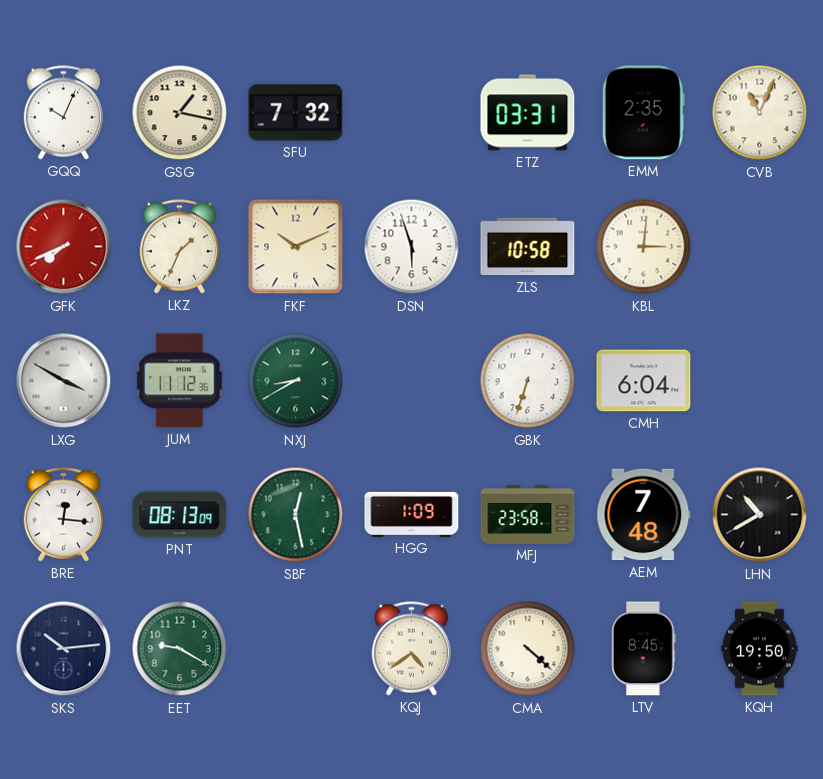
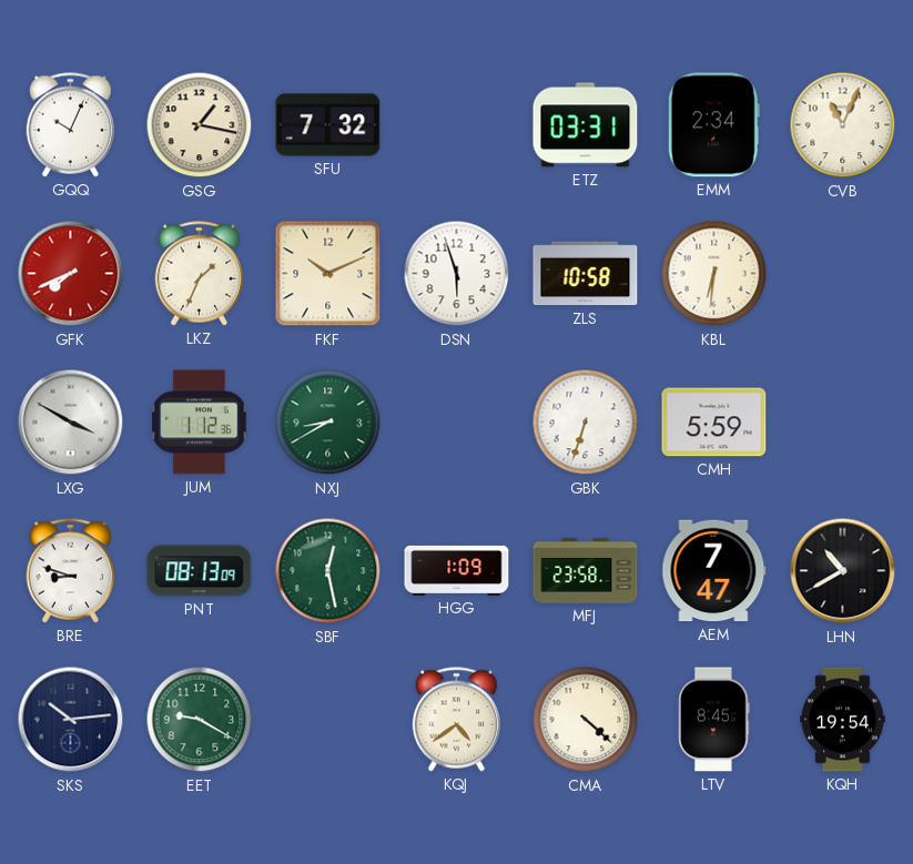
EMM: 2:35 -> 2:34
KBL: 3:01 -> 6:31
JUM: 11:12 -> 1:12
CMH: 6:04 -> 5:59
BRE: 12:16 -> 8:48
AEM: 7:48 -> 7:47
KQH: 19:50 -> 19:54
